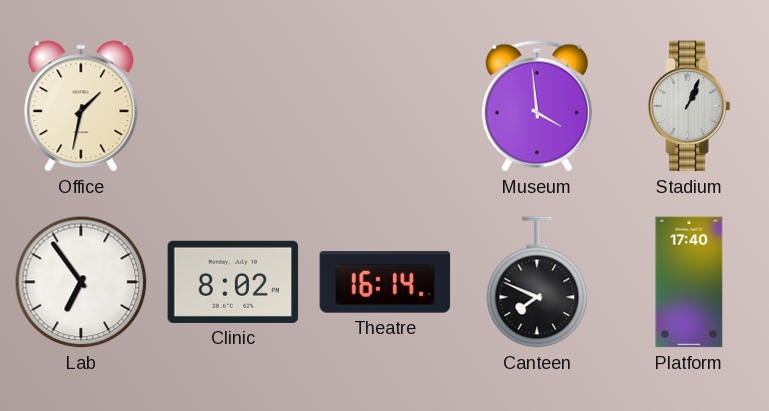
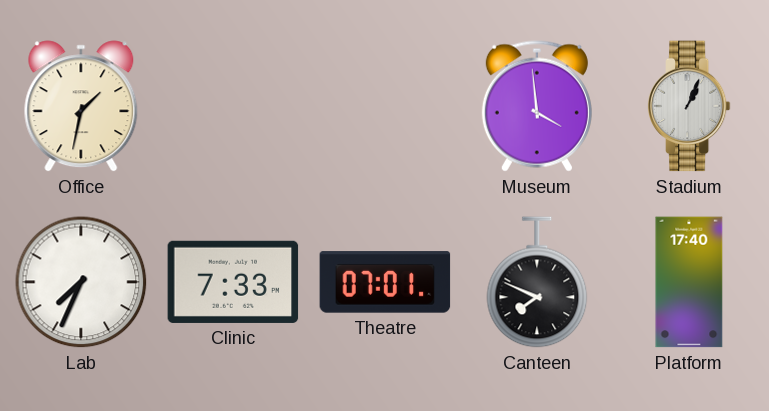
Lab: 6:54 -> 7:34
Clinic: 8:02 -> 7:33
Theatre: 16:14 -> 07:01
